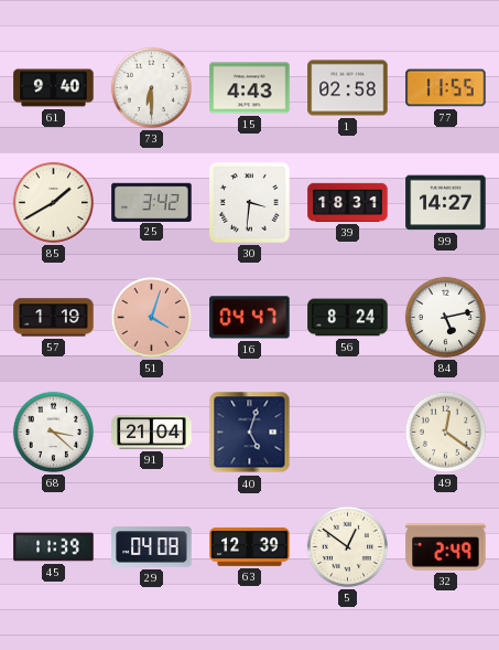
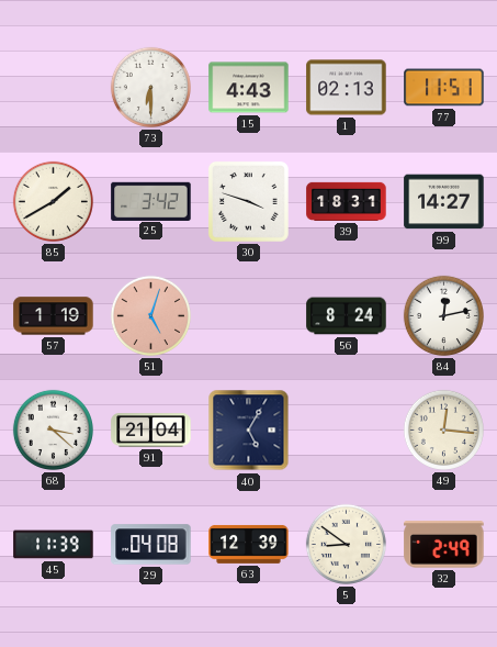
61: 9:40 -> none
1: 02:58 -> 02:13
77: 11:55 -> 11:51
30: 3:31 -> 3:48
51: 4:03 -> 5:03
16: 04:47 -> none
84: 5:13 -> 12:13
40: 5:03 -> 5:05
49: 12:21 -> 12:16
5: 12:51 -> 8:51
